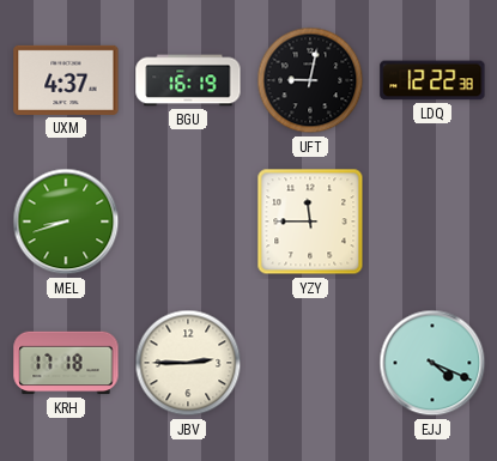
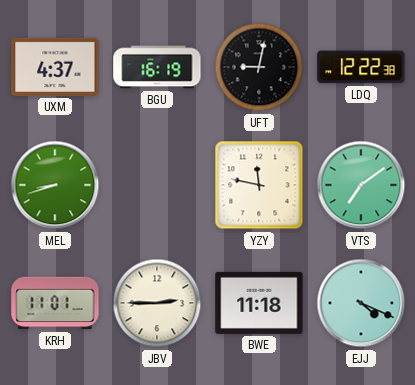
YZY: 11:45 -> 11:47
VTS: none -> 7:09
KRH: 17:18 -> 11:01
BWE: none -> 11:18
